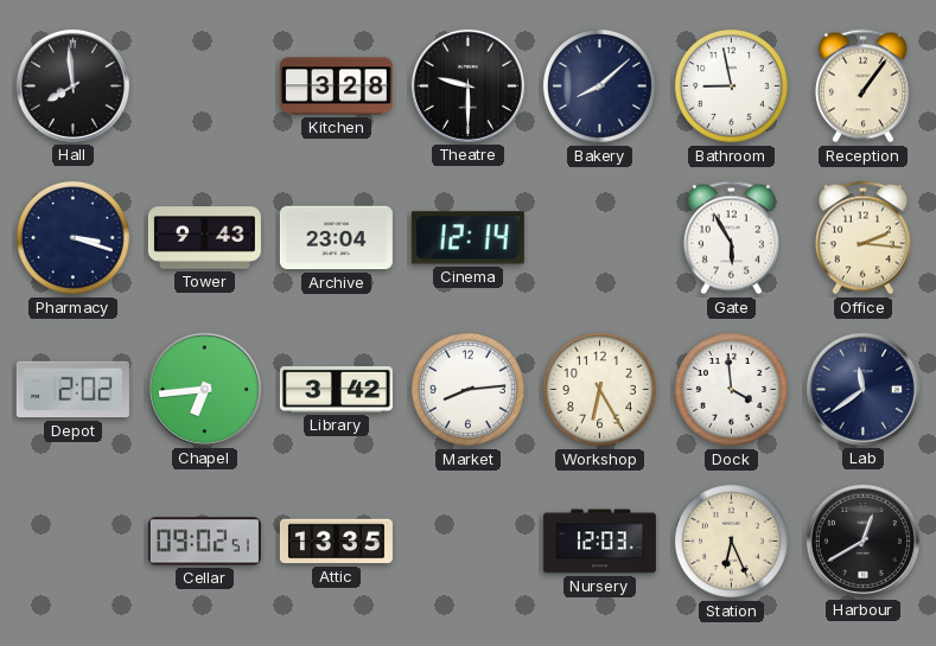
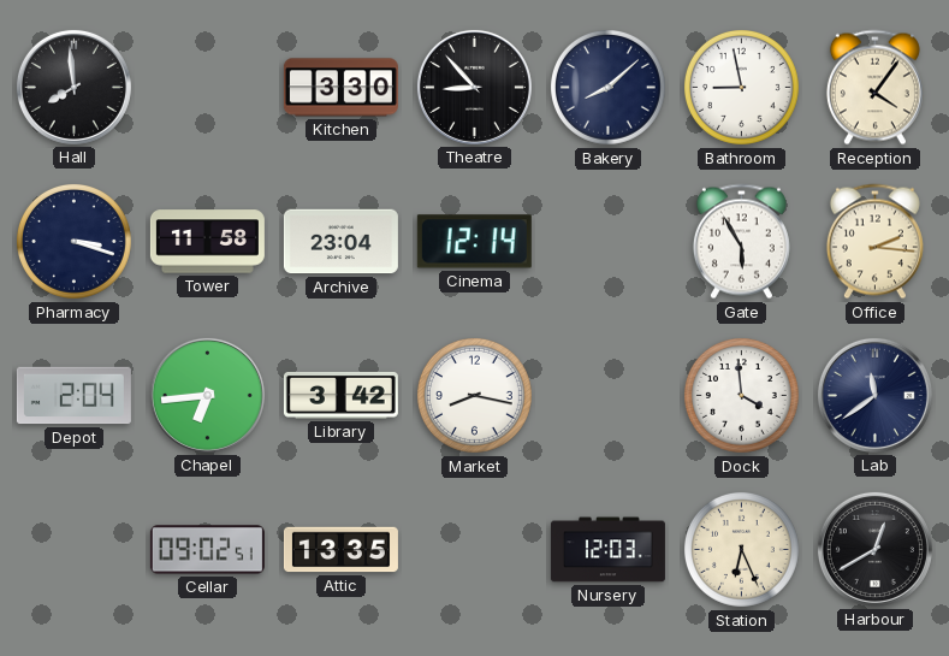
Kitchen: 3:28 -> 3:30
Theatre: 9:30 -> 8:53
Reception: 1:06 -> 4:06
Tower: 9:43 -> 11:58
Depot: 2:02 -> 2:04
Market: 8:14 -> 8:17
Workshop: 6:25 -> none
